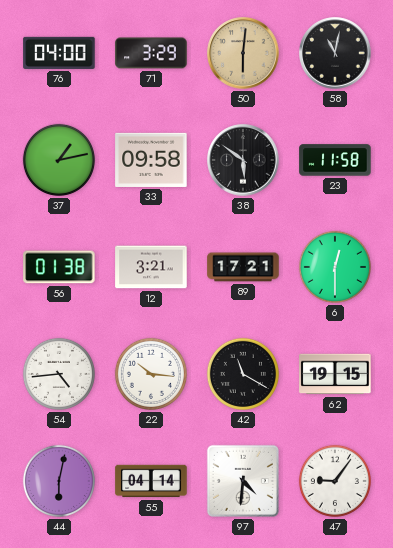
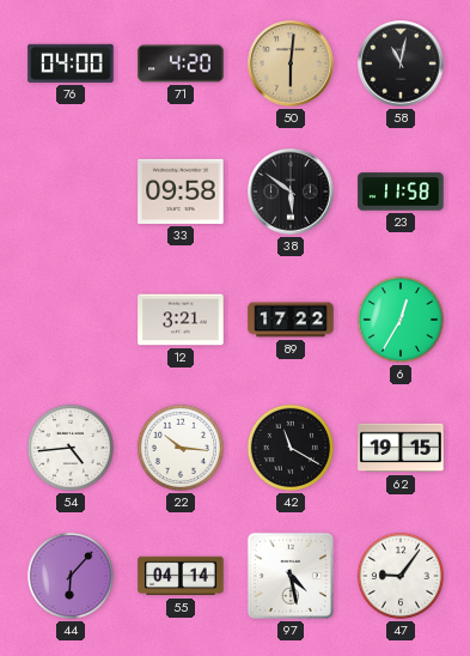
71: 3:29 -> 4:20
37: 1:13 -> none
56: 01:38 -> none
89: 17:21 -> 17:22
6: 12:30 -> 12:35
44: 6:02 -> 6:07
97: 4:31 -> 4:28
